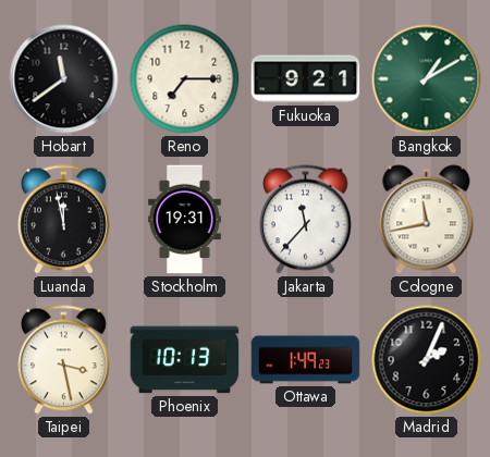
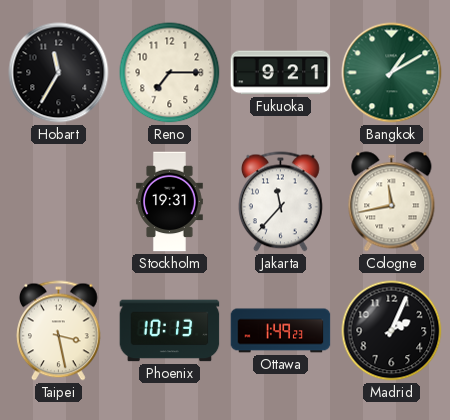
Hobart: 11:39 -> 11:35
Luanda: 11:58 -> none
